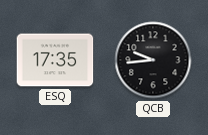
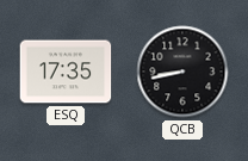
QCB: 9:44 -> 8:43
